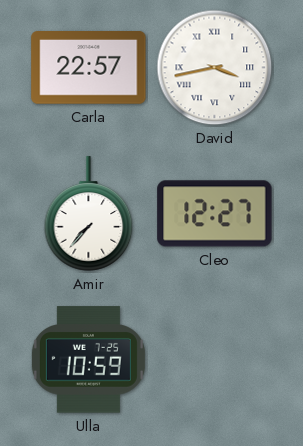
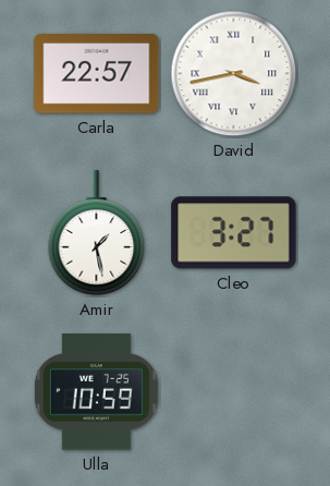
Amir: 7:37 -> 1:28
Cleo: 12:27 -> 3:27
